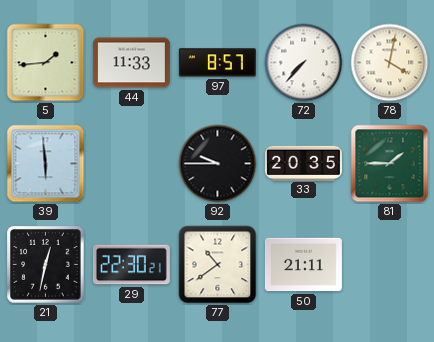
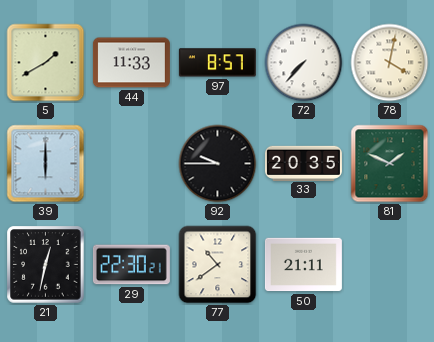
5: 1:44 -> 1:40
39: 5:59 -> 6:00
81: 1:45 -> 1:49
